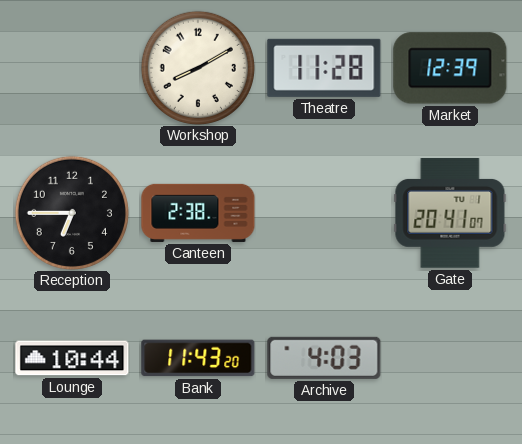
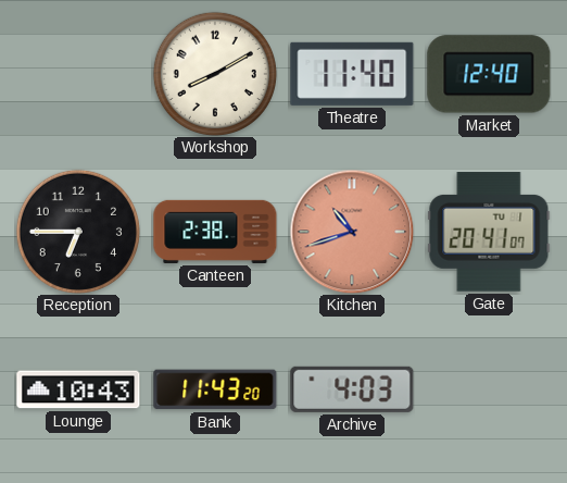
Theatre: 11:28 -> 11:40
Market: 12:39 -> 12:40
Kitchen: none -> 10:42
Lounge: 10:44 -> 10:43
